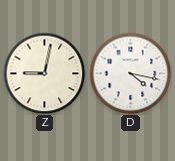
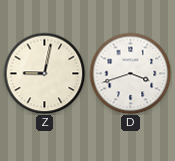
D: 4:17 -> 3:42
